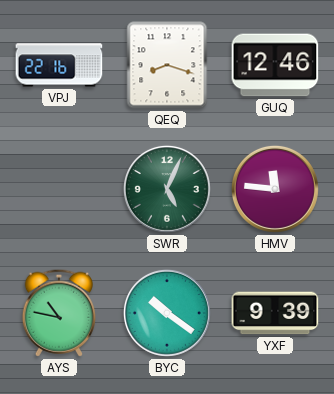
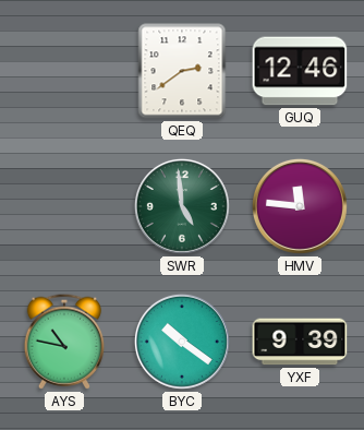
VPJ: 22:16 -> none
QEQ: 8:18 -> 2:39
SWR: 5:04 -> 4:59
